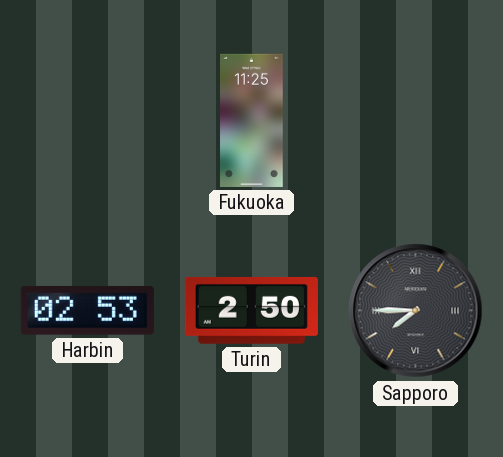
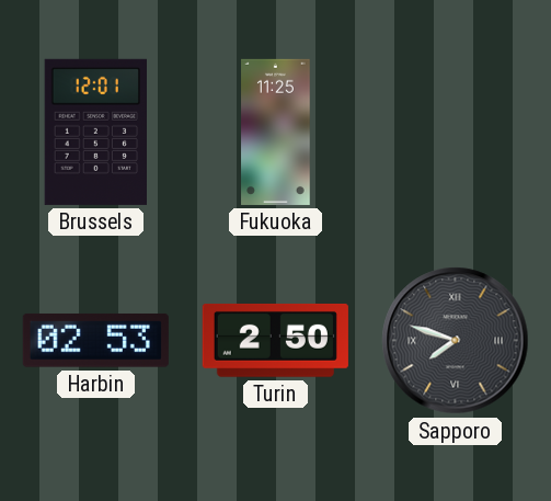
Brussels: none -> 12:01
Sapporo: 7:45 -> 7:48
